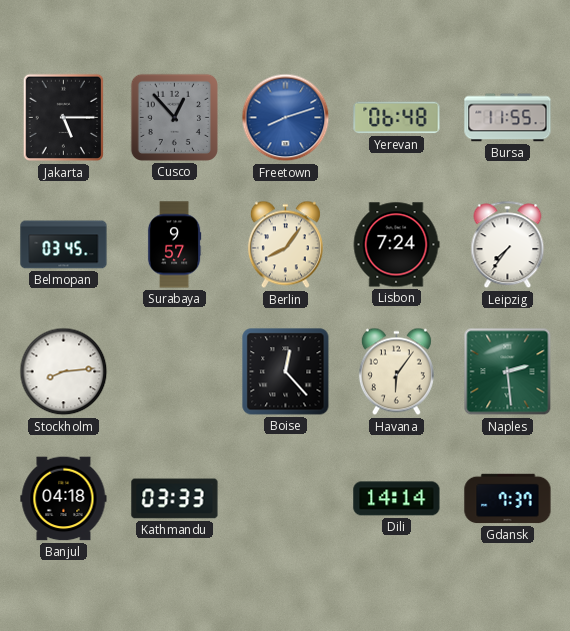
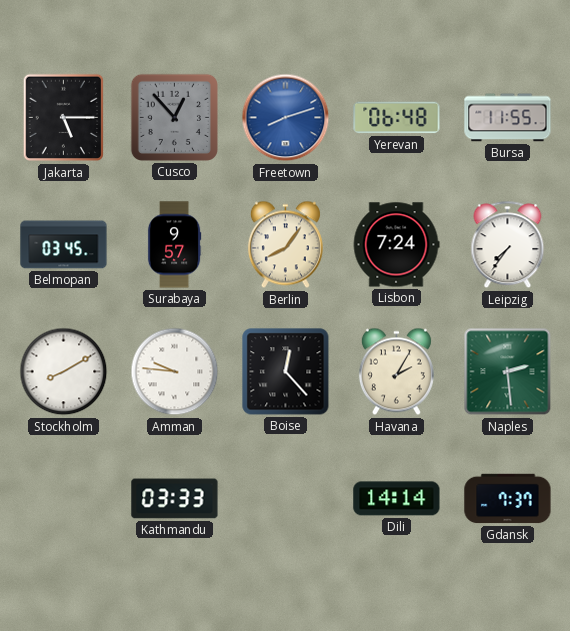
Stockholm: 8:14 -> 8:10
Amman: none -> 9:46
Havana: 6:06 -> 2:05
Banjul: 04:18 -> none
